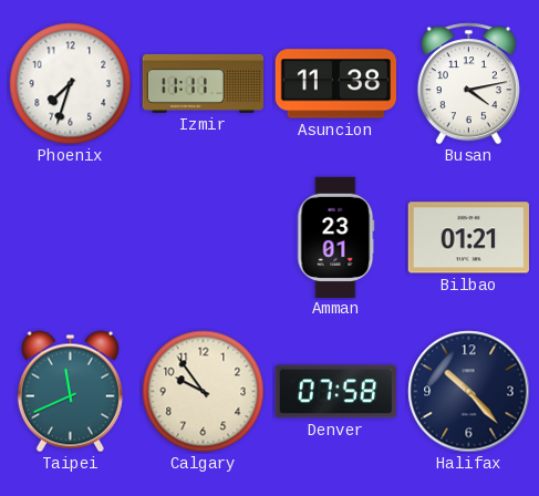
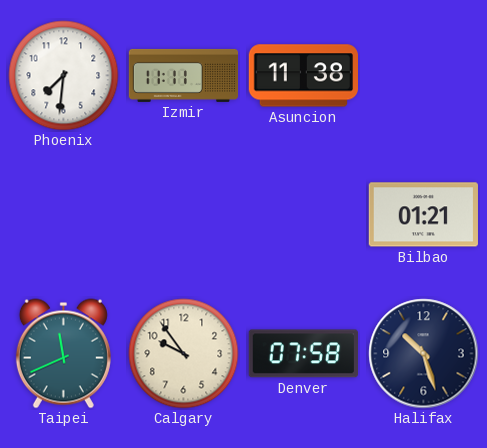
Phoenix: 7:33 -> 7:31
Busan: 4:13 -> none
Amman: 23:01 -> none
Halifax: 10:23 -> 10:27
